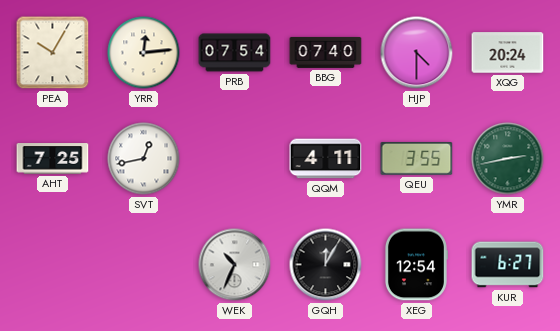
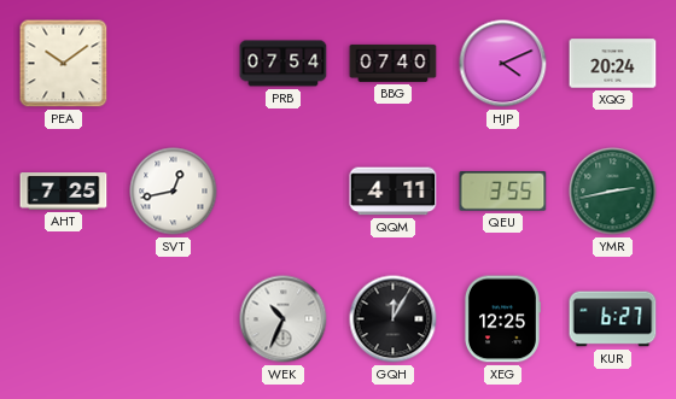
PEA: 10:05 -> 10:09
YRR: 12:14 -> none
HJP: 4:30 -> 4:11
XEG: 12:54 -> 12:25
